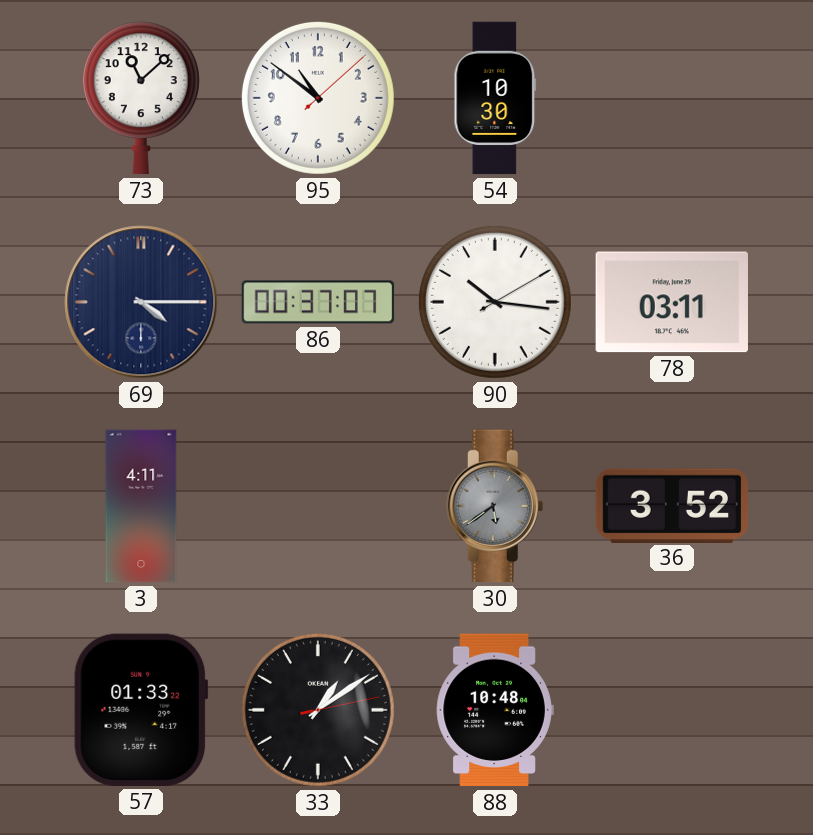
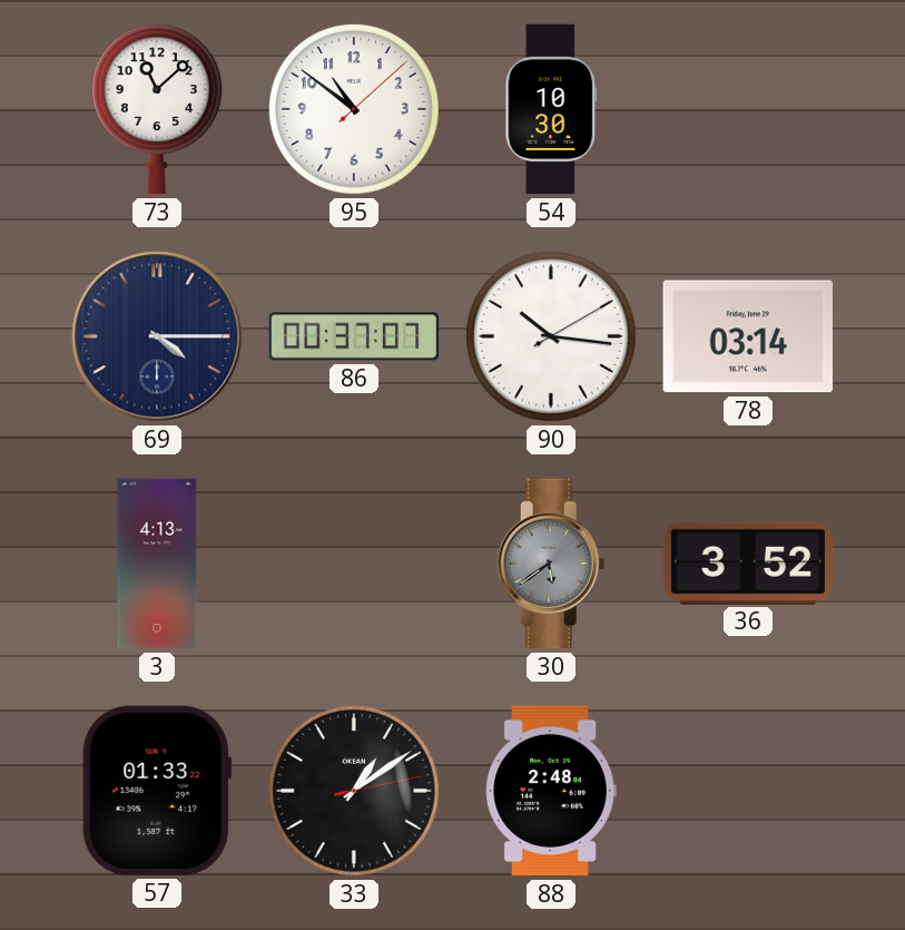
78: 03:11 -> 03:14
3: 4:11 -> 4:13
88: 10:48 -> 2:48
